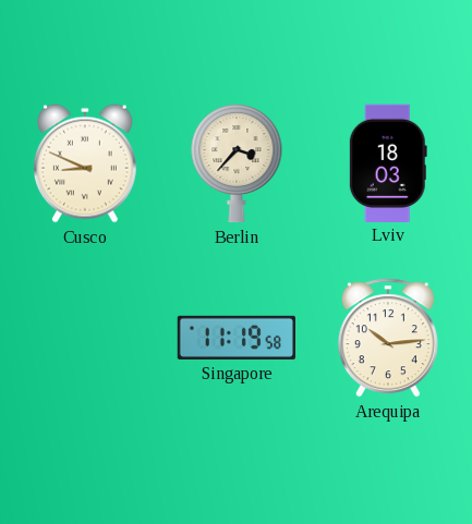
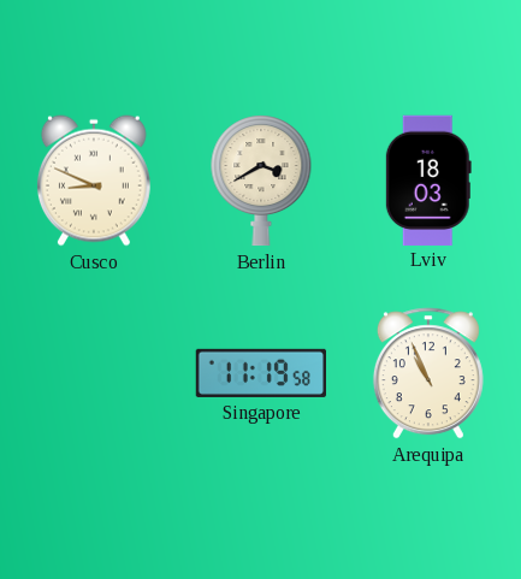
Berlin: 3:37 -> 3:40
Arequipa: 10:14 -> 10:56
